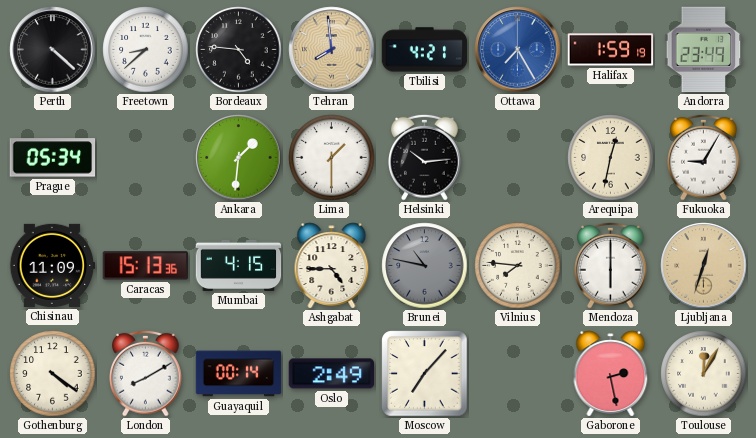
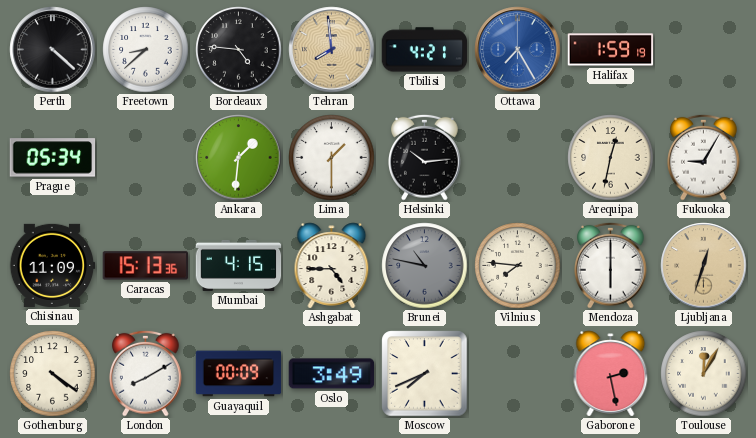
Andorra: 23:49 -> none
Guayaquil: 00:14 -> 00:09
Oslo: 2:49 -> 3:49
Moscow: 7:07 -> 7:41
